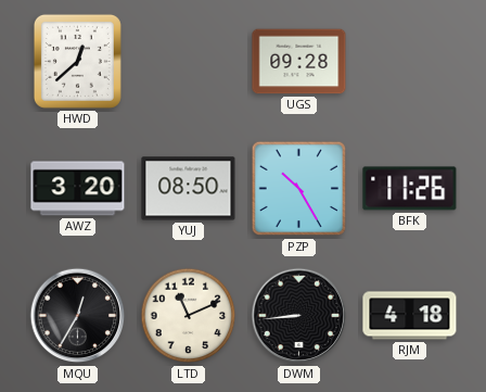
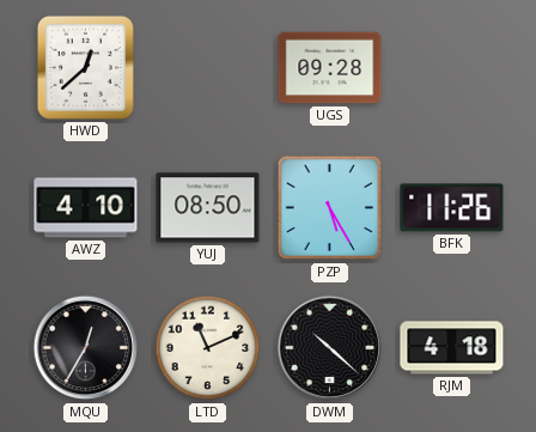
AWZ: 3:20 -> 4:10
PZP: 10:25 -> 5:25
DWM: 8:44 -> 10:22
